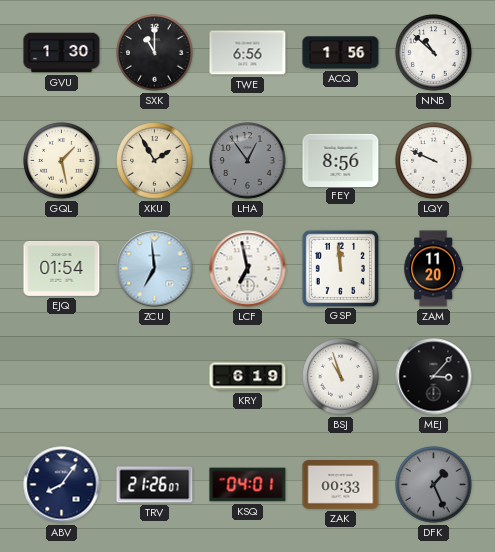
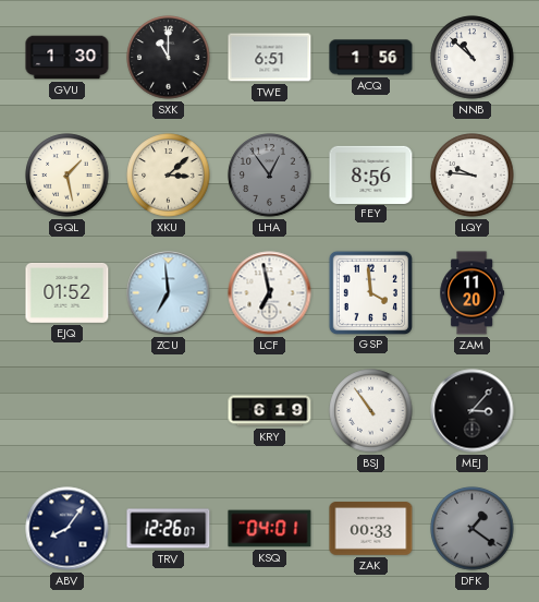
TWE: 6:56 -> 6:51
XKU: 1:55 -> 3:08
LQY: 9:49 -> 9:46
EJQ: 01:54 -> 01:52
GSP: 11:59 -> 3:59
BSJ: 10:57 -> 10:54
TRV: 21:26 -> 12:26
DFK: 1:26 -> 1:21
